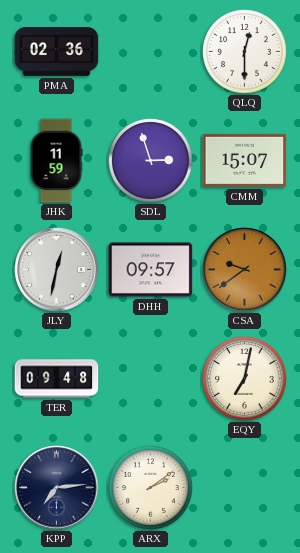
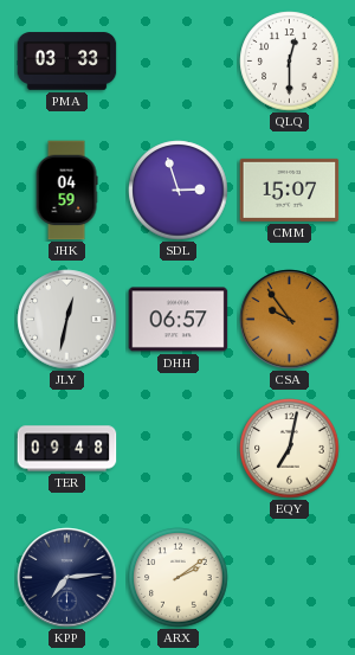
PMA: 02:36 -> 03:33
JHK: 11:59 -> 04:59
DHH: 09:57 -> 06:57
CSA: 9:39 -> 9:54
